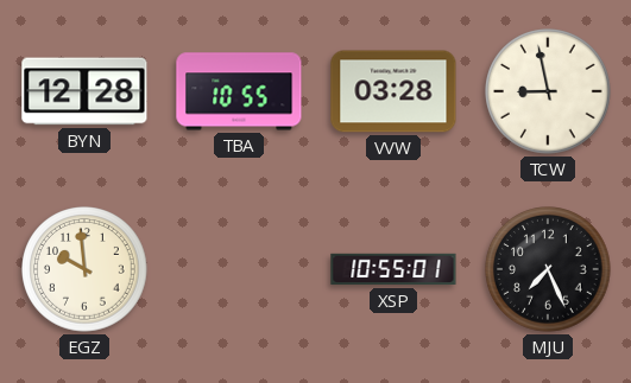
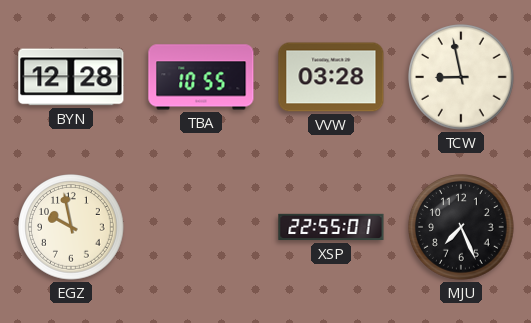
EGZ: 9:59 -> 9:58
XSP: 10:55 -> 22:55
